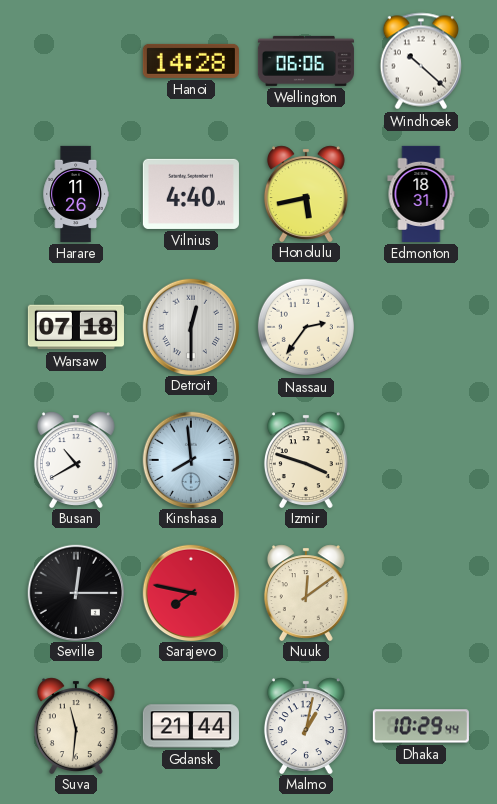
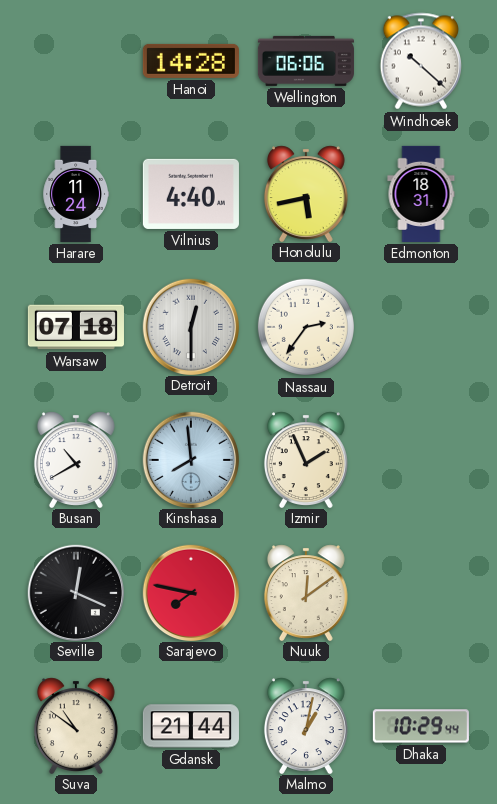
Harare: 11:26 -> 11:24
Izmir: 3:48 -> 1:56
Seville: 12:15 -> 12:19
Suva: 11:31 -> 10:51
